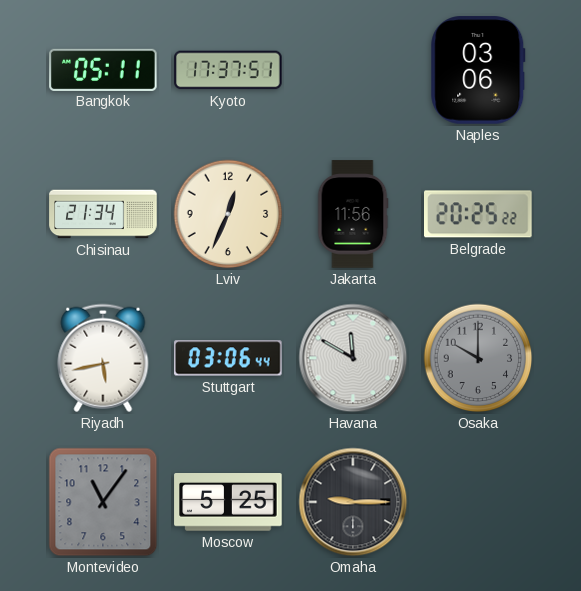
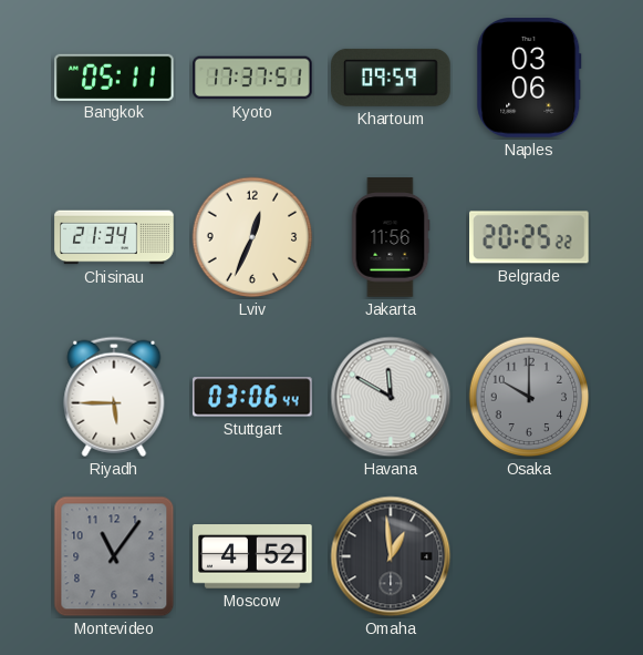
Khartoum: none -> 09:59
Riyadh: 5:43 -> 5:45
Moscow: 5:25 -> 4:52
Omaha: 9:15 -> 12:59
